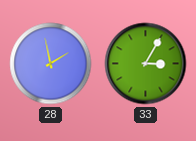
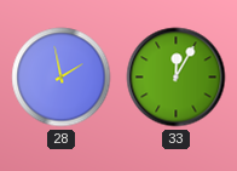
33: 3:05 -> 12:05
